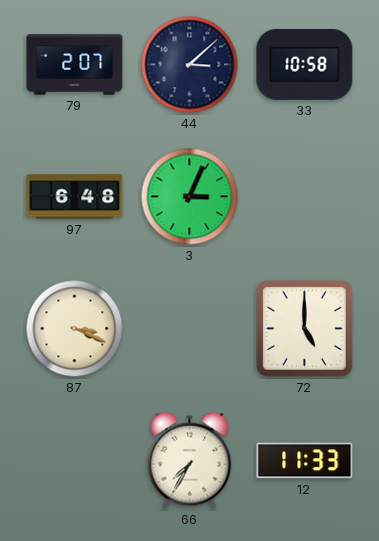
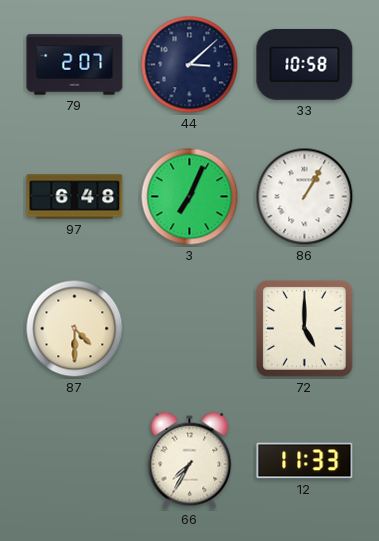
3: 3:04 -> 7:04
86: none -> 1:05
87: 3:19 -> 4:30
